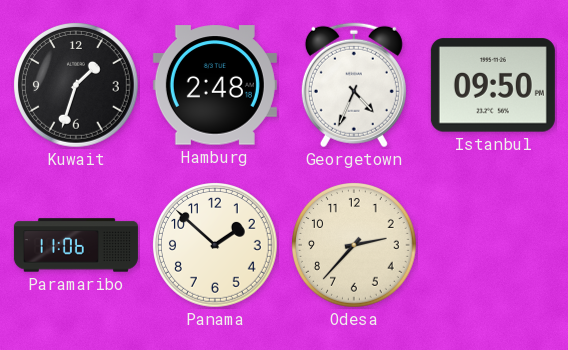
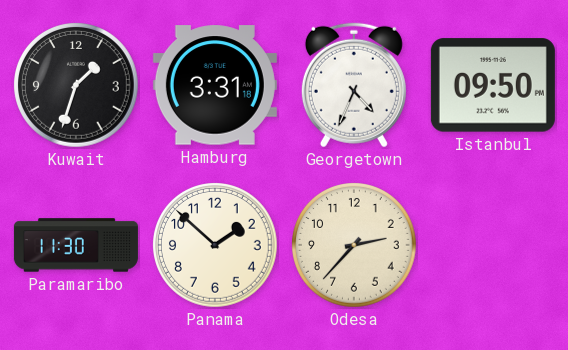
Hamburg: 2:48 -> 3:31
Paramaribo: 11:06 -> 11:30
